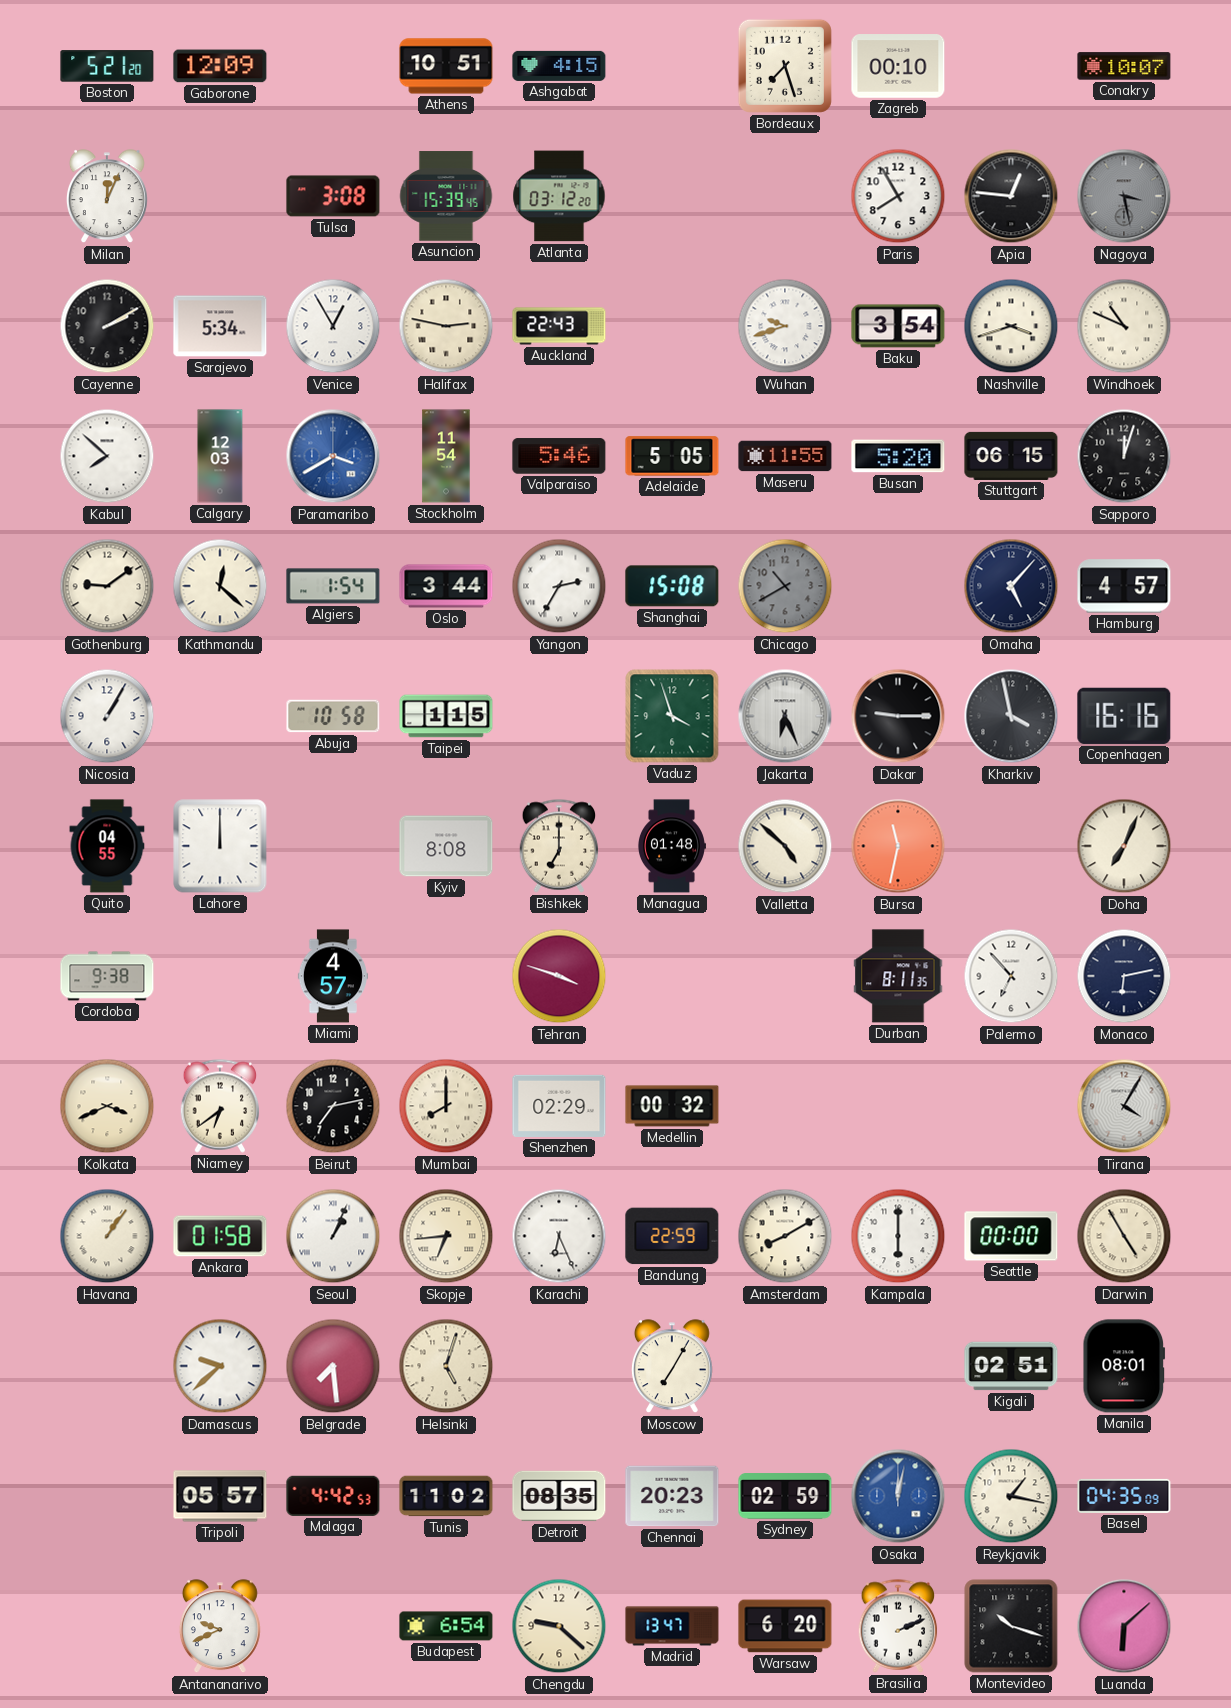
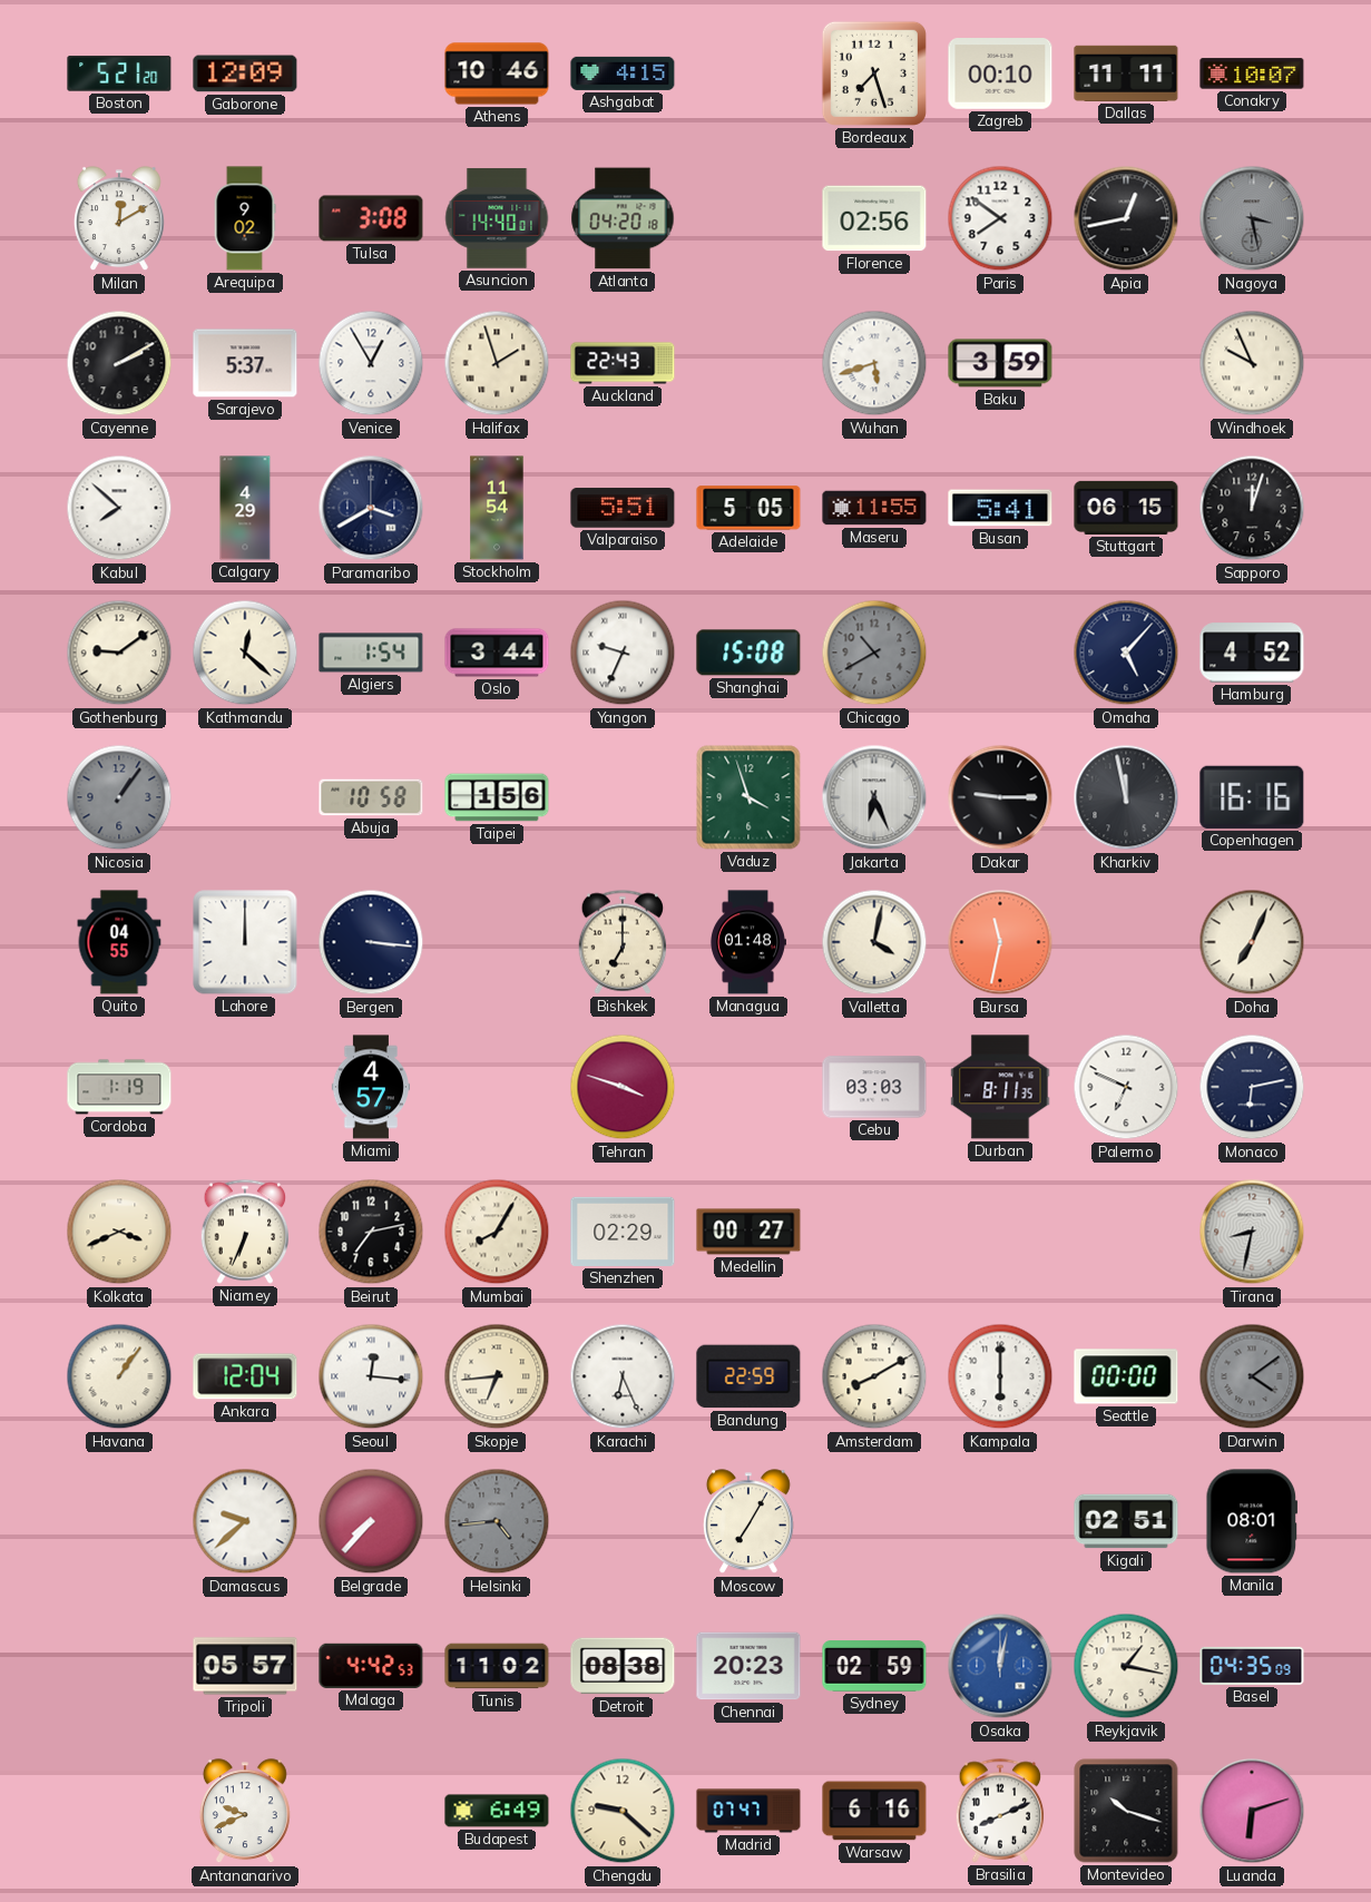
Athens: 10:51 -> 10:46
Dallas: none -> 11:11
Milan: 12:04 -> 12:10
Arequipa: none -> 9:02
Asuncion: 15:39 -> 14:40
Atlanta: 03:12 -> 04:20
Florence: none -> 02:56
Paris: 7:55 -> 7:51
Apia: 12:46 -> 12:43
Sarajevo: 5:34 -> 5:37
Halifax: 2:47 -> 1:57
Wuhan: 9:42 -> 5:42
Baku: 3:54 -> 3:59
Nashville: 3:42 -> none
Windhoek: 10:49 -> 9:56
Calgary: 12:03 -> 4:29
Paramaribo dial: blue -> navy
Valparaiso: 5:46 -> 5:51
Busan: 5:20 -> 5:41
Yangon: 2:35 -> 9:34
Hamburg: 4:57 -> 4:52
Nicosia: 1:05 -> 1:06
Nicosia dial: white -> grey
Taipei: 1:15 -> 1:56
Kharkiv: 3:58 -> 11:58
Bergen: none -> 3:16
Kyiv: 8:08 -> none
Valletta: 4:52 -> 4:02
Cordoba: 9:38 -> 1:19
Cebu: none -> 03:03
Palermo: 6:53 -> 6:49
Niamey: 6:39 -> 6:34
Mumbai: 8:00 -> 8:05
Medellin: 00:32 -> 00:27
Tirana: 4:05 -> 8:32
Ankara: 01:58 -> 12:04
Seoul: 1:04 -> 12:16
Darwin: 4:55 -> 4:09
Darwin dial: cream -> grey
Belgrade: 7:29 -> 7:37
Helsinki: 5:03 -> 4:44
Helsinki dial: cream -> grey
Detroit: 08:35 -> 08:38
Budapest: 6:54 -> 6:49
Madrid: 13:47 -> 07:47
Warsaw: 6:20 -> 6:16
Brasilia: 2:11 -> 8:11
Luanda: 6:08 -> 6:12
